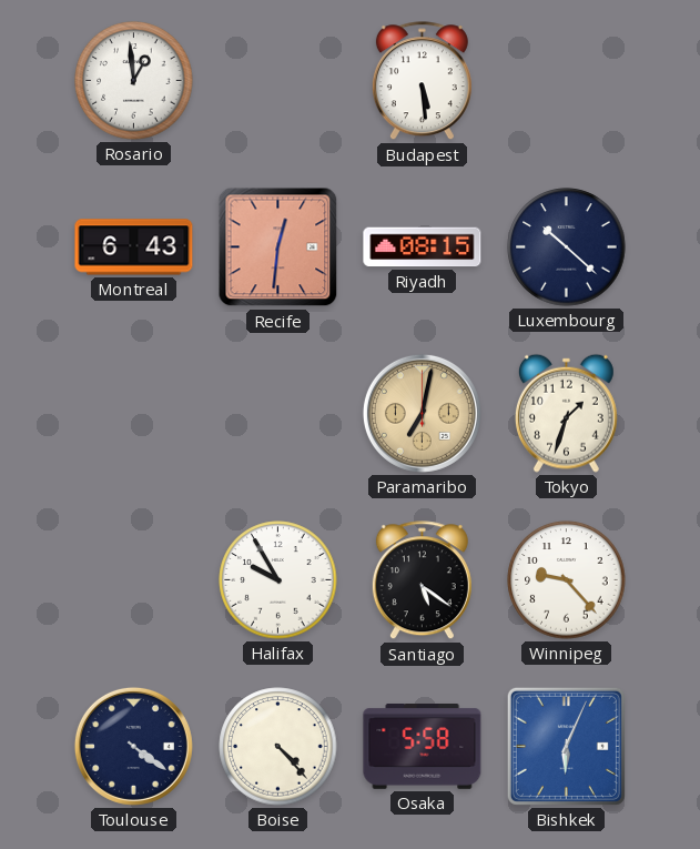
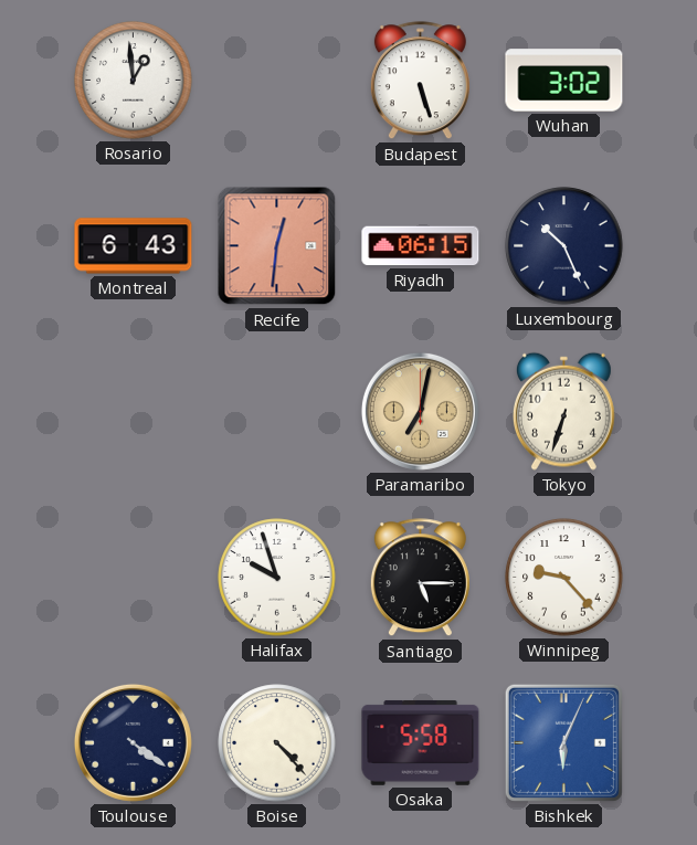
Budapest: 5:29 -> 5:27
Wuhan: none -> 3:02
Riyadh: 08:15 -> 06:15
Luxembourg: 10:22 -> 10:26
Tokyo: 1:33 -> 6:33
Halifax: 9:55 -> 9:57
Santiago: 5:21 -> 5:15
